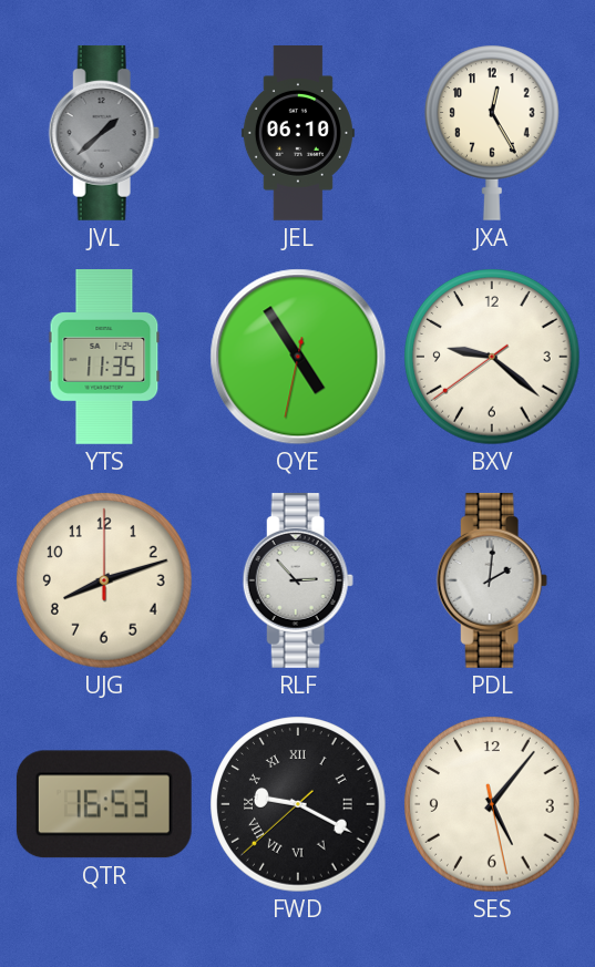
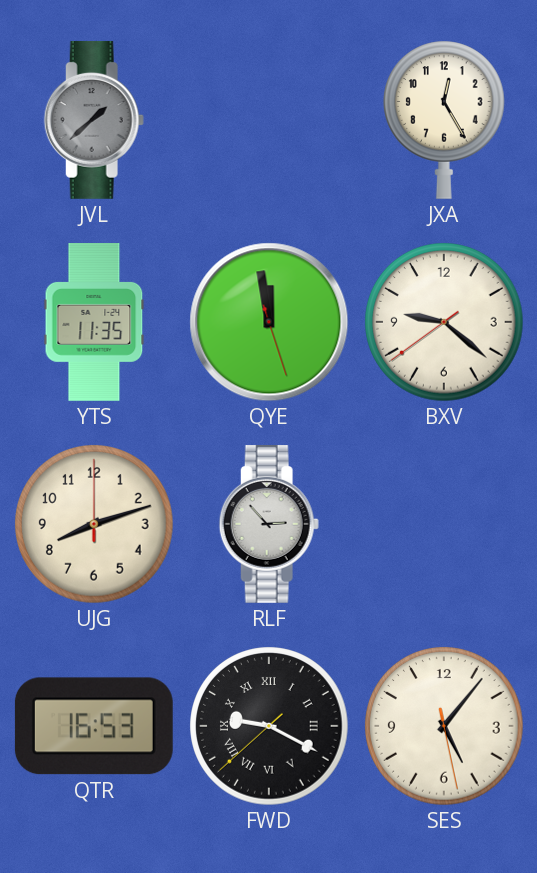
JEL: 06:10 -> none
QYE: 4:54 -> 11:58
PDL: 2:01 -> none
